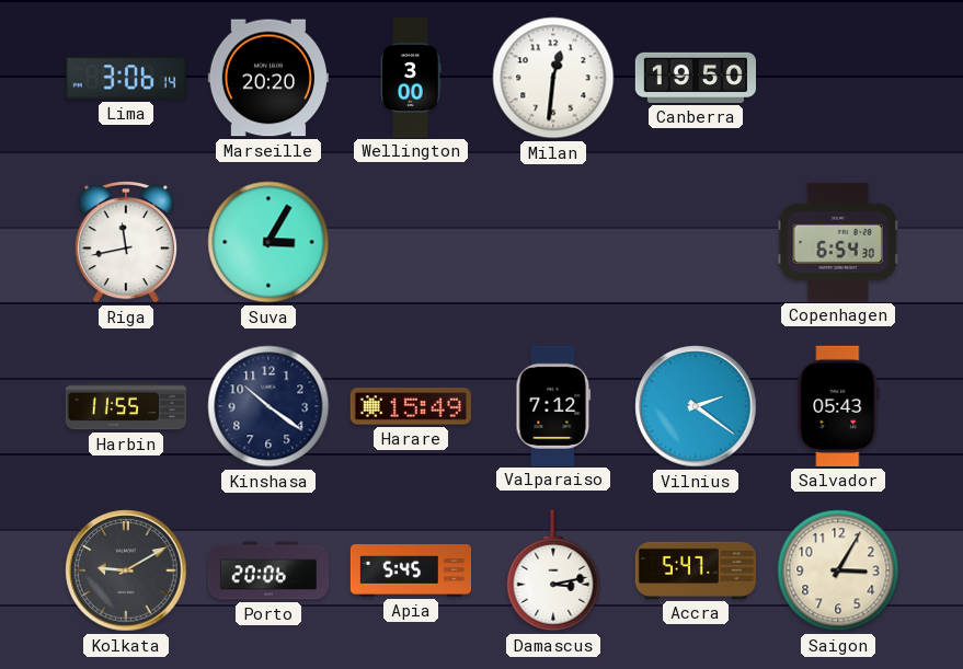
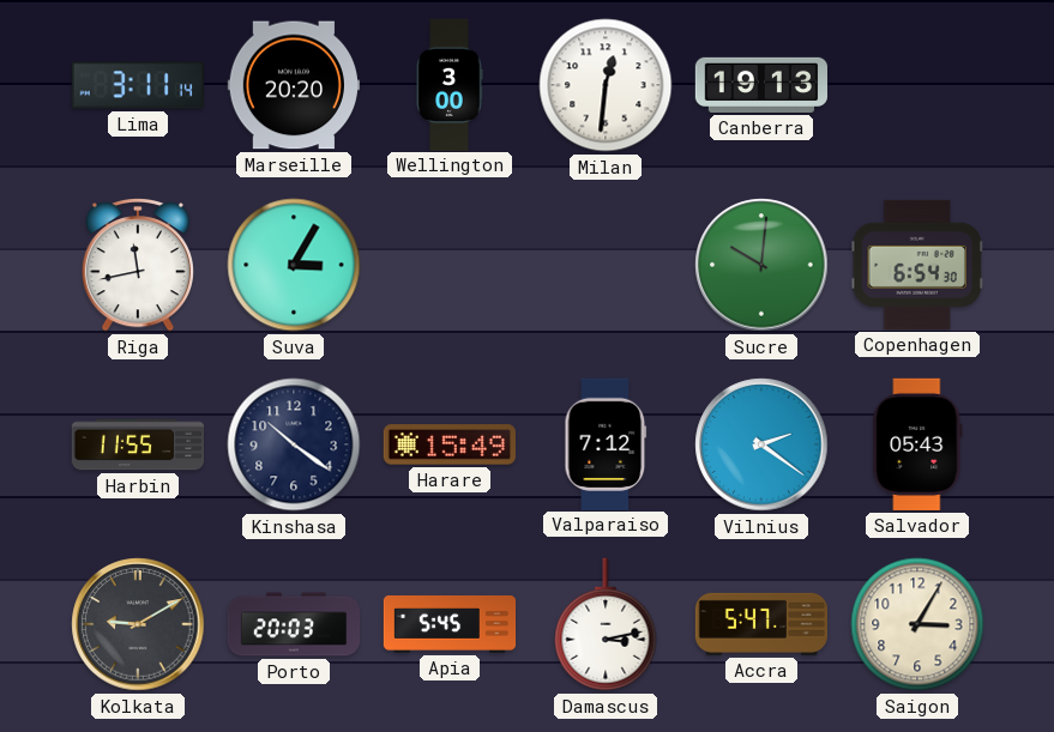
Lima: 3:06 -> 3:11
Canberra: 19:50 -> 19:13
Sucre: none -> 10:01
Porto: 20:06 -> 20:03
